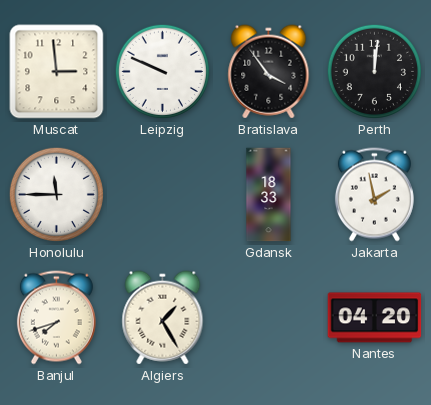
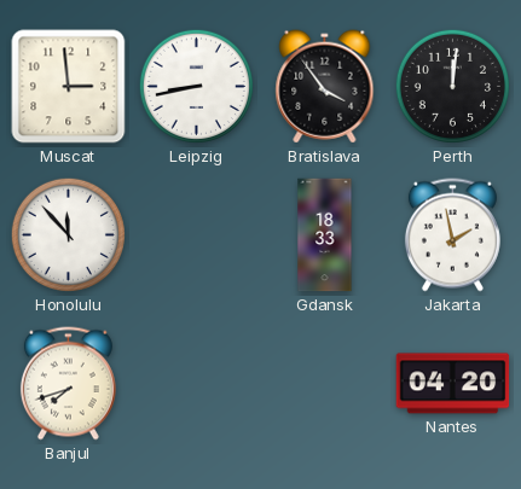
Leipzig: 9:49 -> 8:43
Honolulu: 11:45 -> 11:53
Algiers: 1:25 -> none
